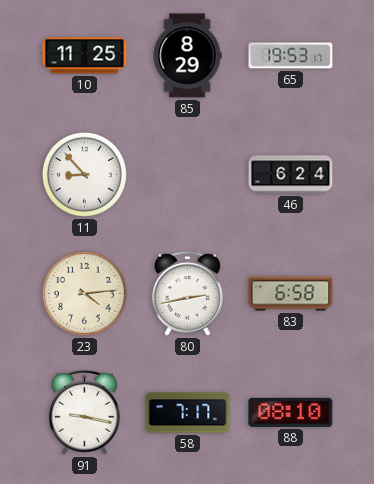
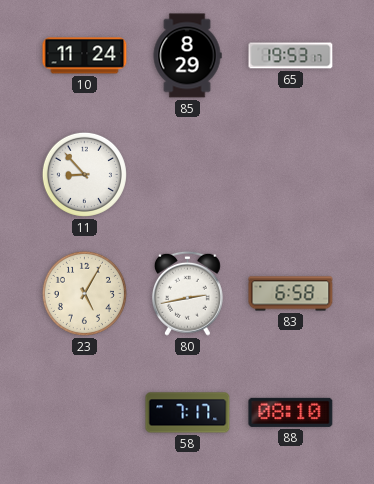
10: 11:25 -> 11:24
46: 6:24 -> none
23: 4:14 -> 5:05
91: 9:17 -> none
